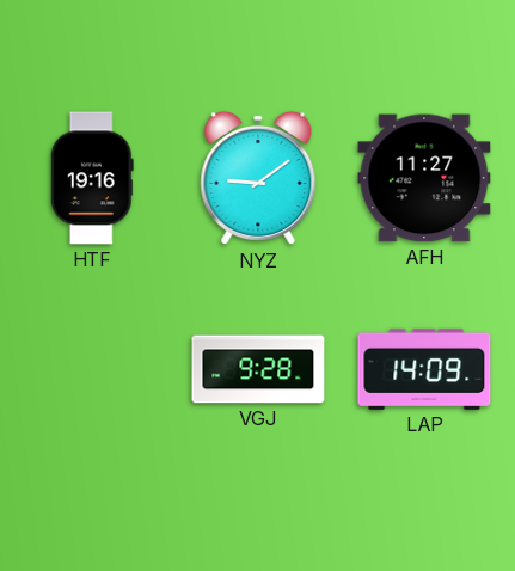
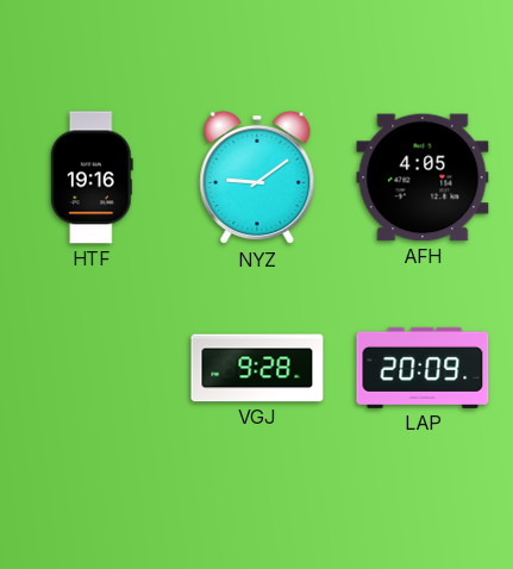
AFH: 11:27 -> 4:05
LAP: 14:09 -> 20:09
